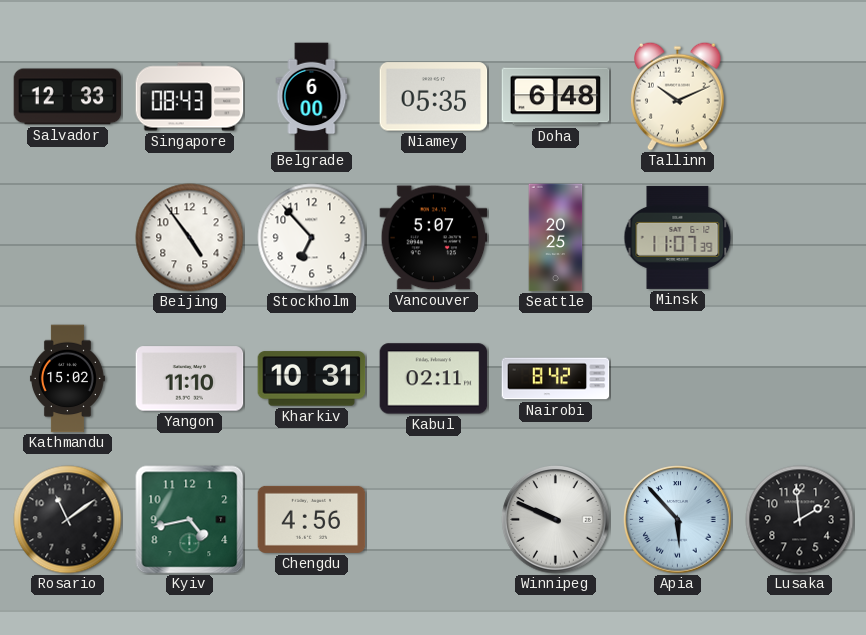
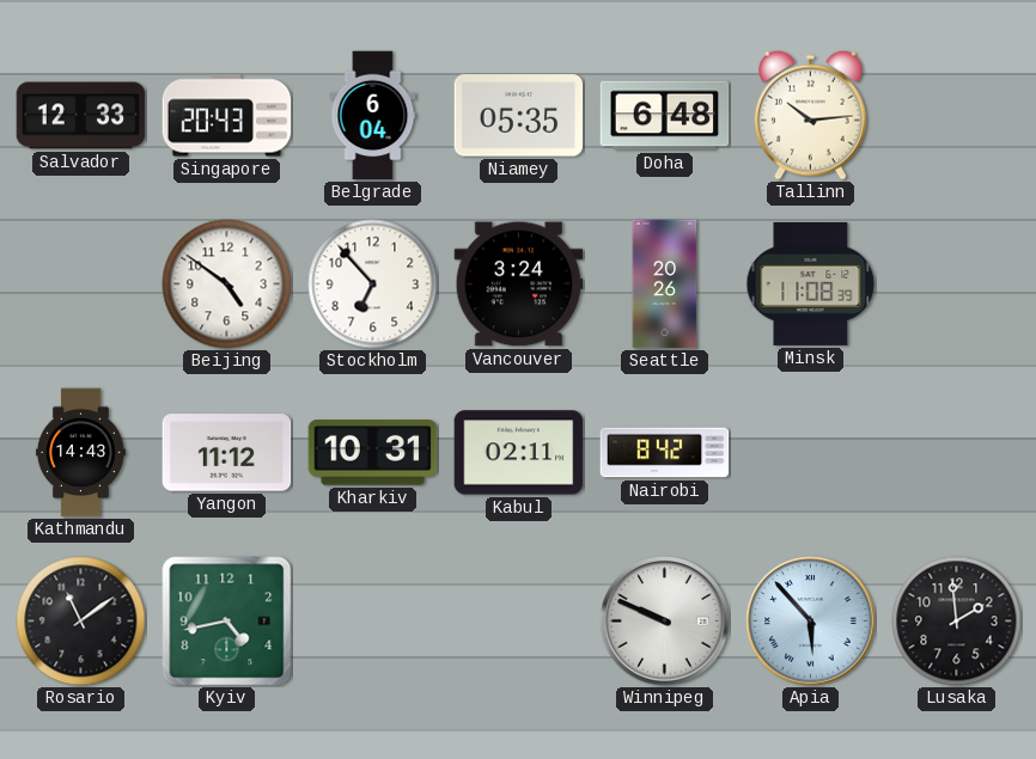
Singapore: 08:43 -> 20:43
Belgrade: 6:00 -> 6:04
Tallinn: 10:11 -> 10:14
Beijing: 4:54 -> 4:51
Vancouver: 5:07 -> 3:24
Seattle: 20:25 -> 20:26
Minsk: 11:07 -> 11:08
Kathmandu: 15:02 -> 14:43
Yangon: 11:10 -> 11:12
Chengdu: 4:56 -> none
